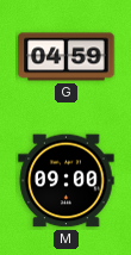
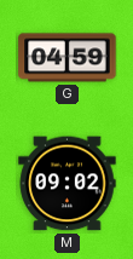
M: 09:00 -> 09:02
